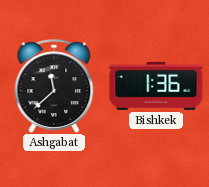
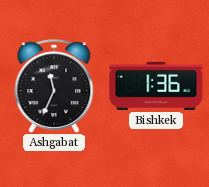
Ashgabat: 11:38 -> 11:34
